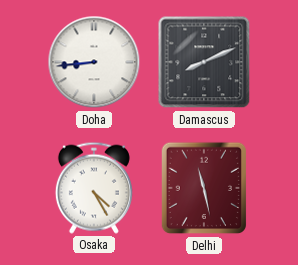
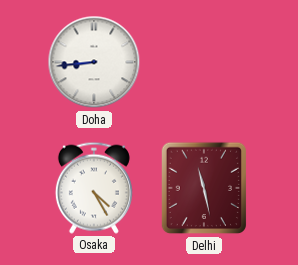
Damascus: 8:11 -> none
